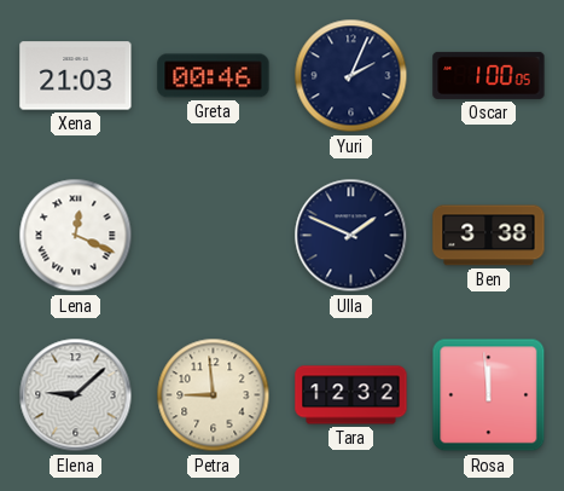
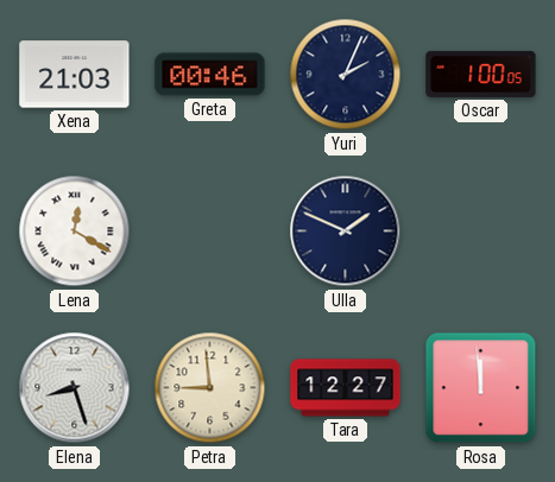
Lena: 12:19 -> 12:20
Ben: 3:38 -> none
Elena: 9:08 -> 8:27
Tara: 12:32 -> 12:27
